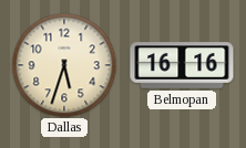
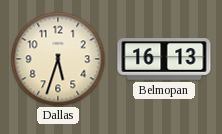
Belmopan: 16:16 -> 16:13
